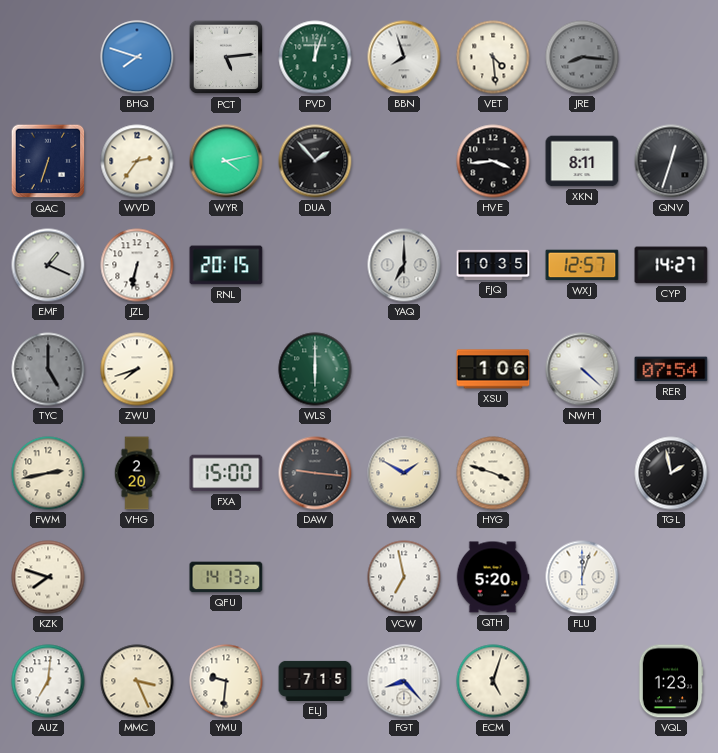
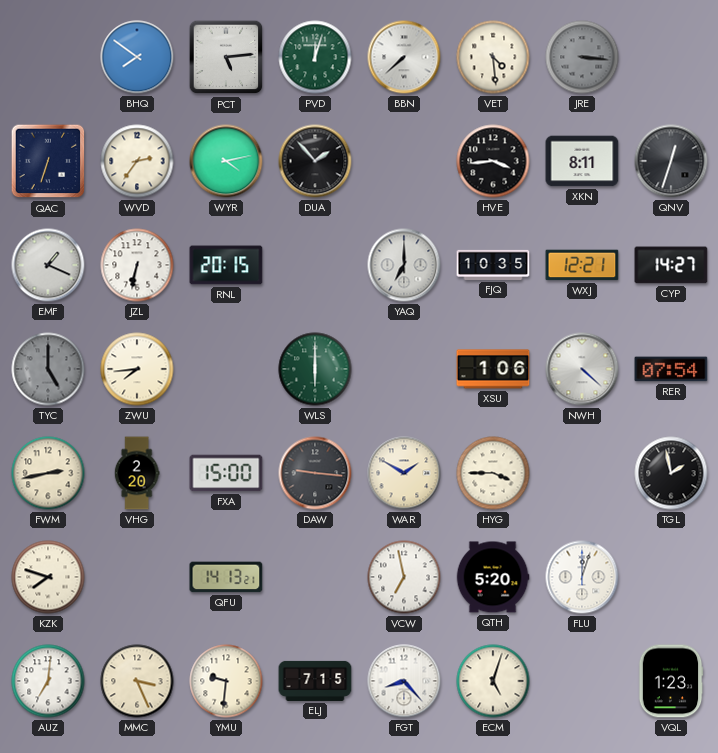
BHQ: 7:48 -> 7:51
BBN: 7:57 -> 7:38
JRE: 8:16 -> 3:16
WXJ: 12:57 -> 12:21
ZWU: 7:42 -> 7:44
HYG: 3:48 -> 3:45
